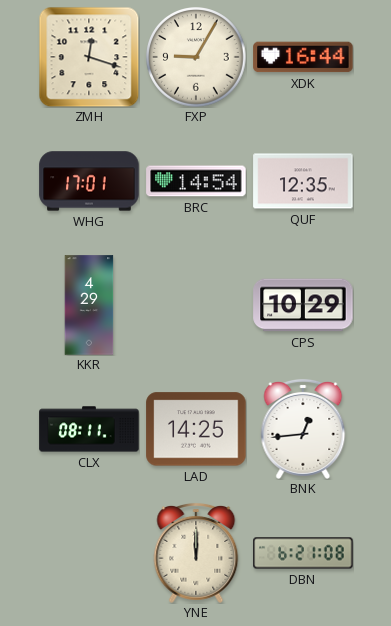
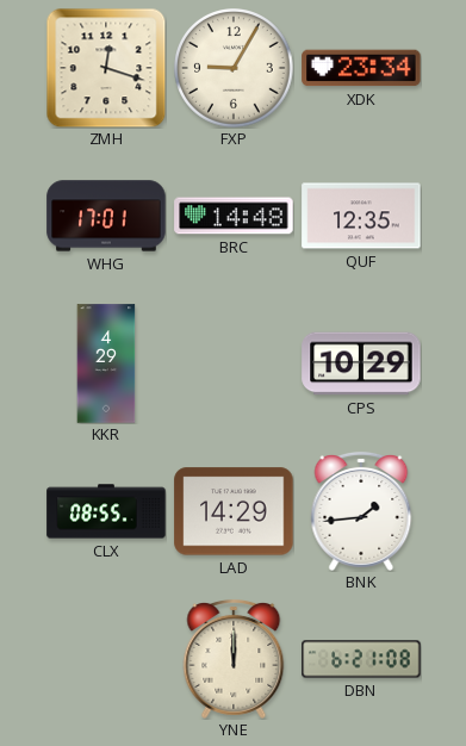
XDK: 16:44 -> 23:34
BRC: 14:54 -> 14:48
CLX: 08:11 -> 08:55
LAD: 14:25 -> 14:29
BNK: 12:44 -> 1:44
